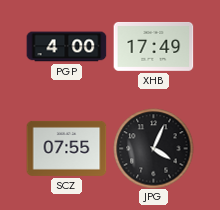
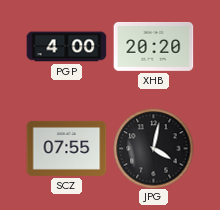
XHB: 17:49 -> 20:20
JPG: 4:04 -> 4:02
